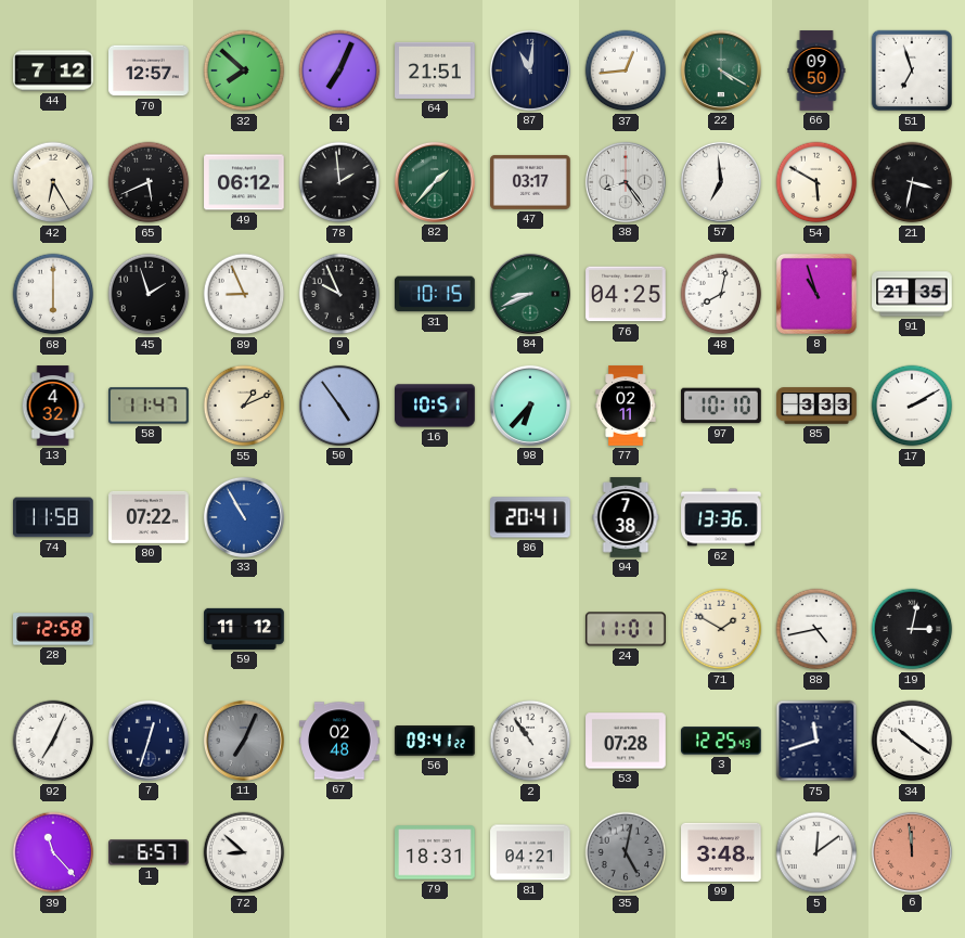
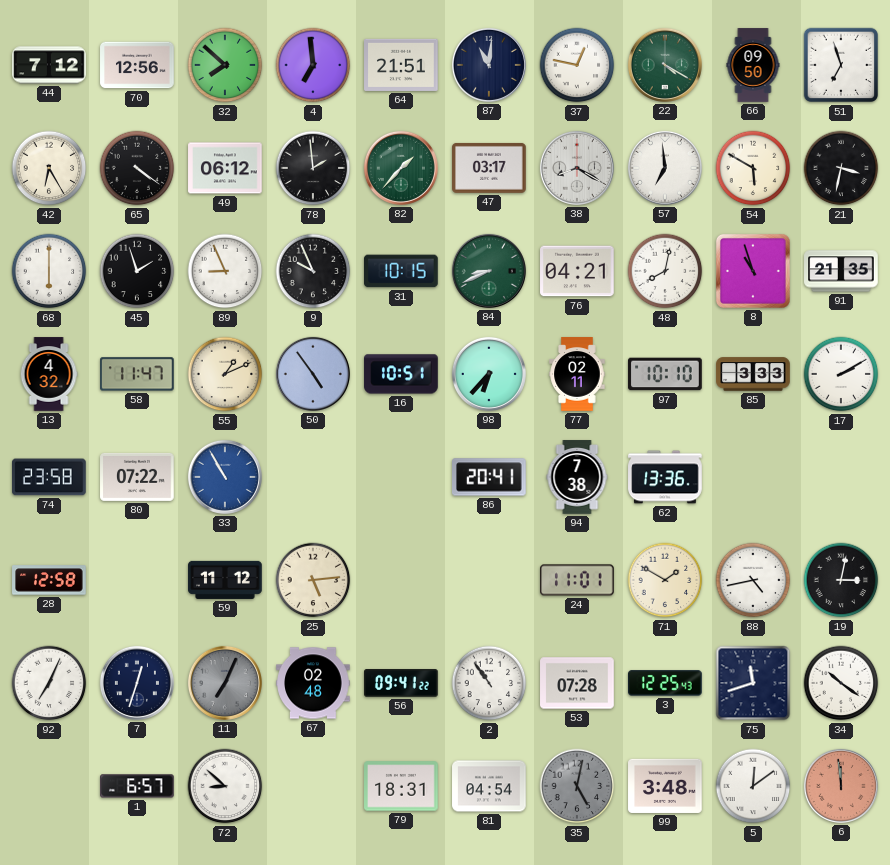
70: 12:57 -> 12:56
4: 7:04 -> 6:59
37: 12:44 -> 12:47
65: 5:41 -> 4:21
38: 8:24 -> 8:20
76: 04:25 -> 04:21
74: 11:58 -> 23:58
25: none -> 5:14
39: 11:23 -> none
81: 04:21 -> 04:54
